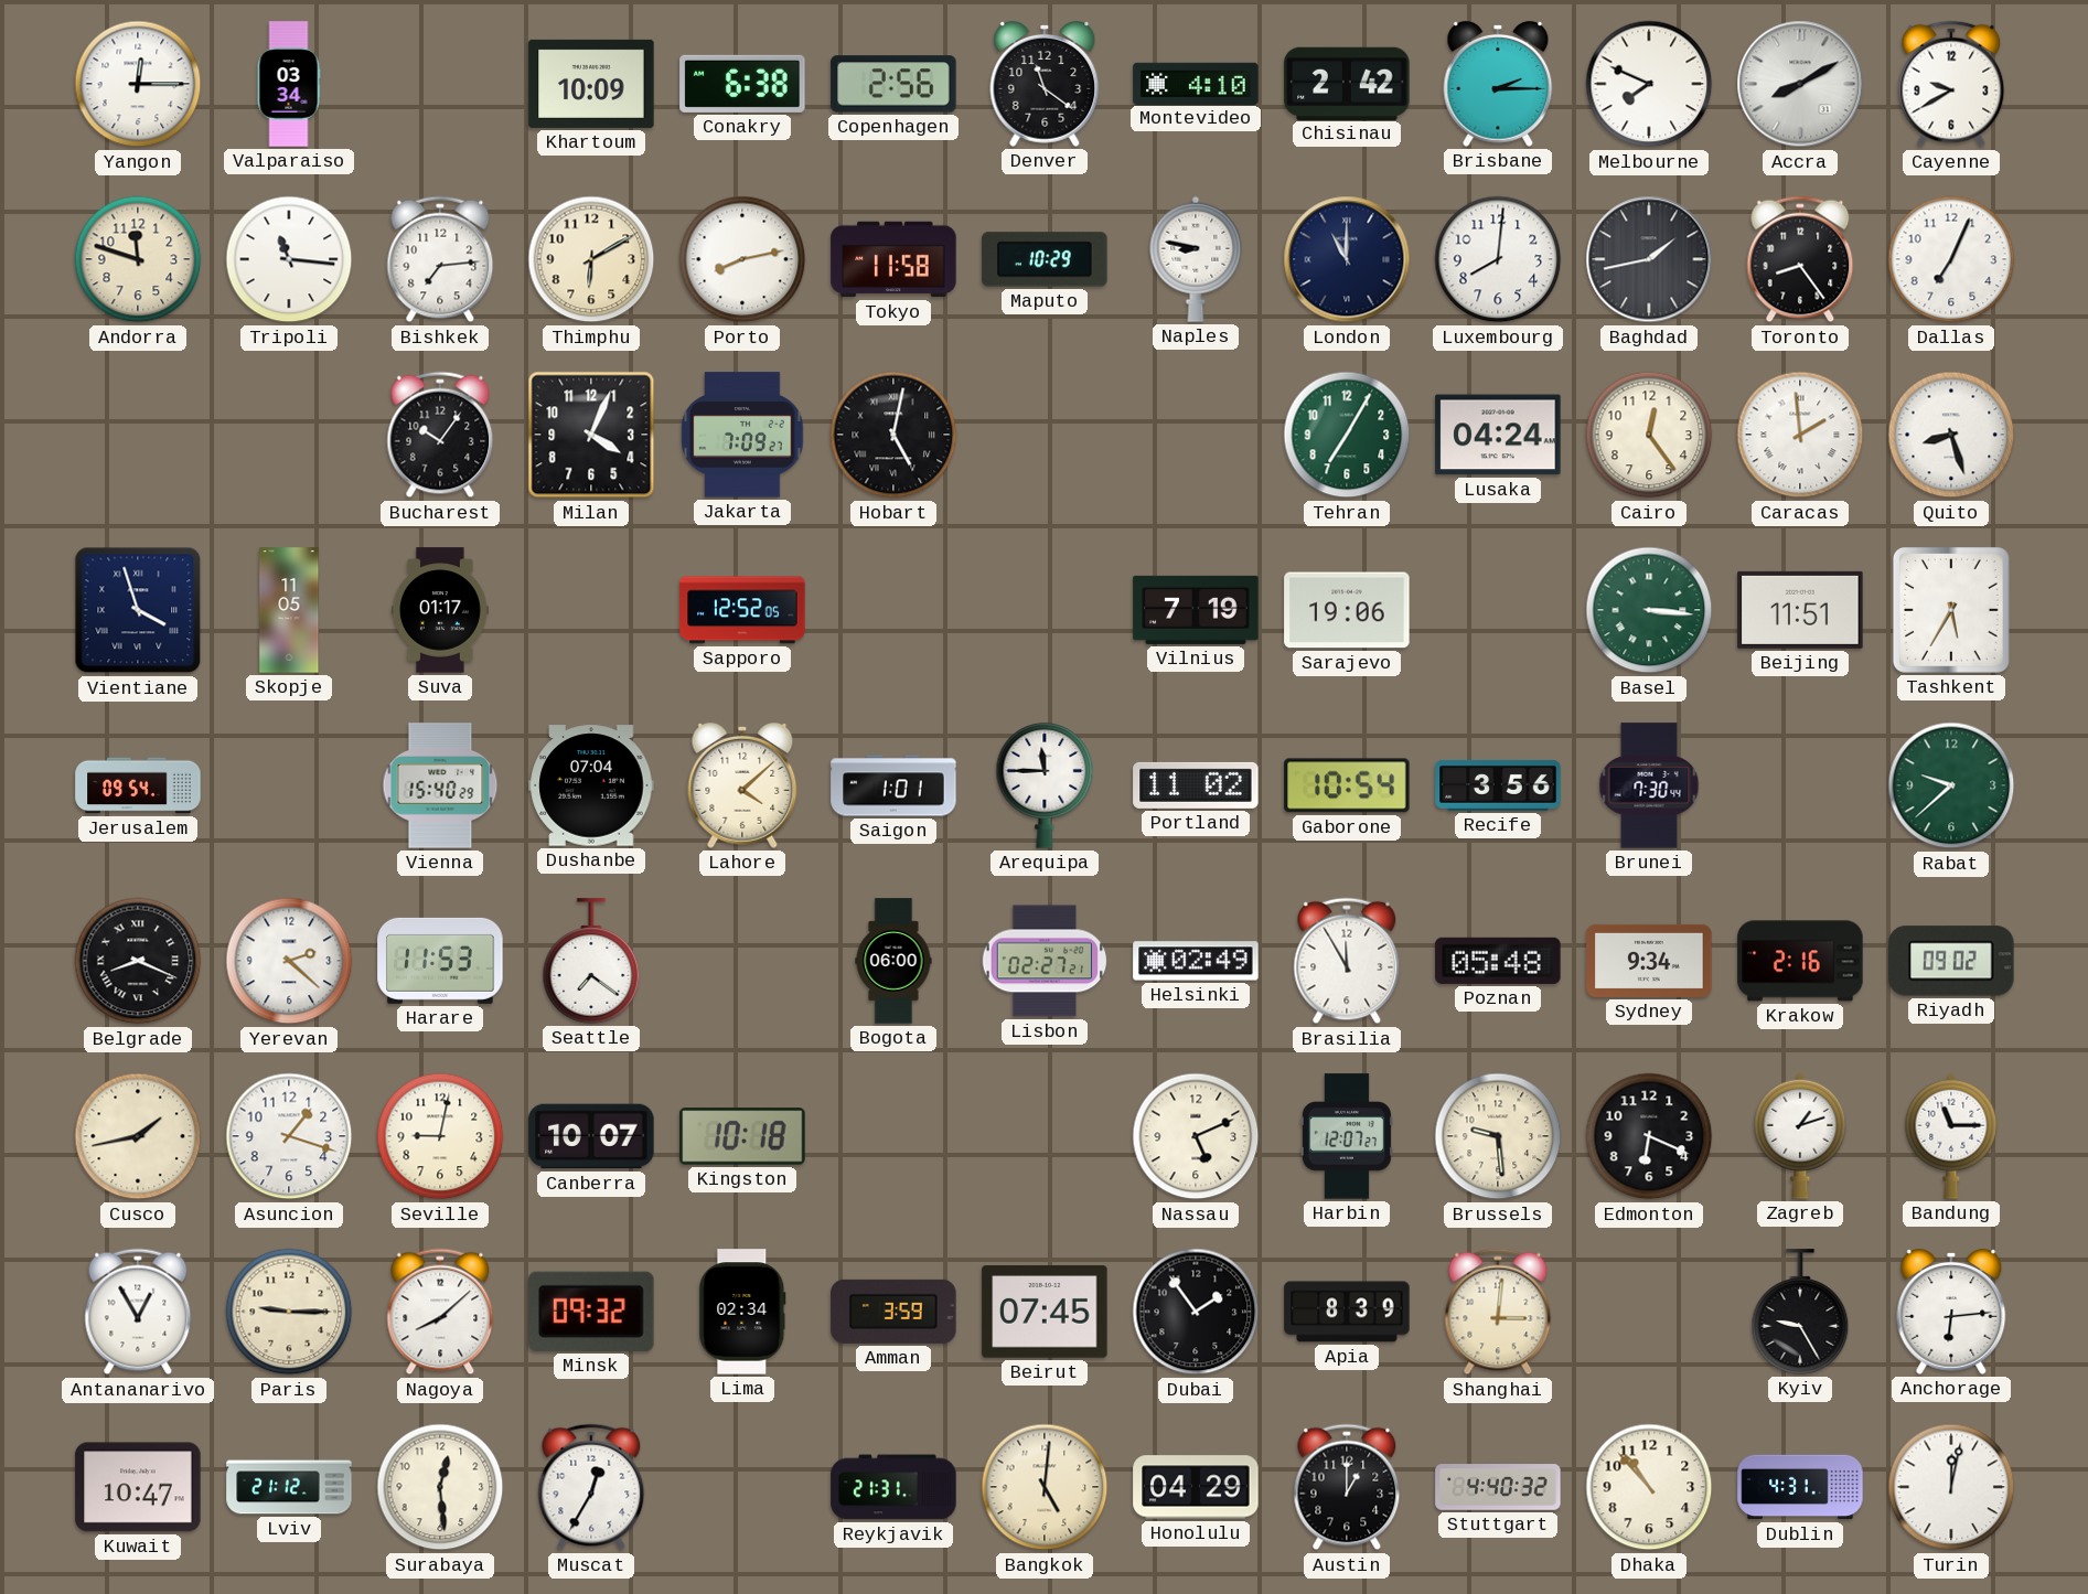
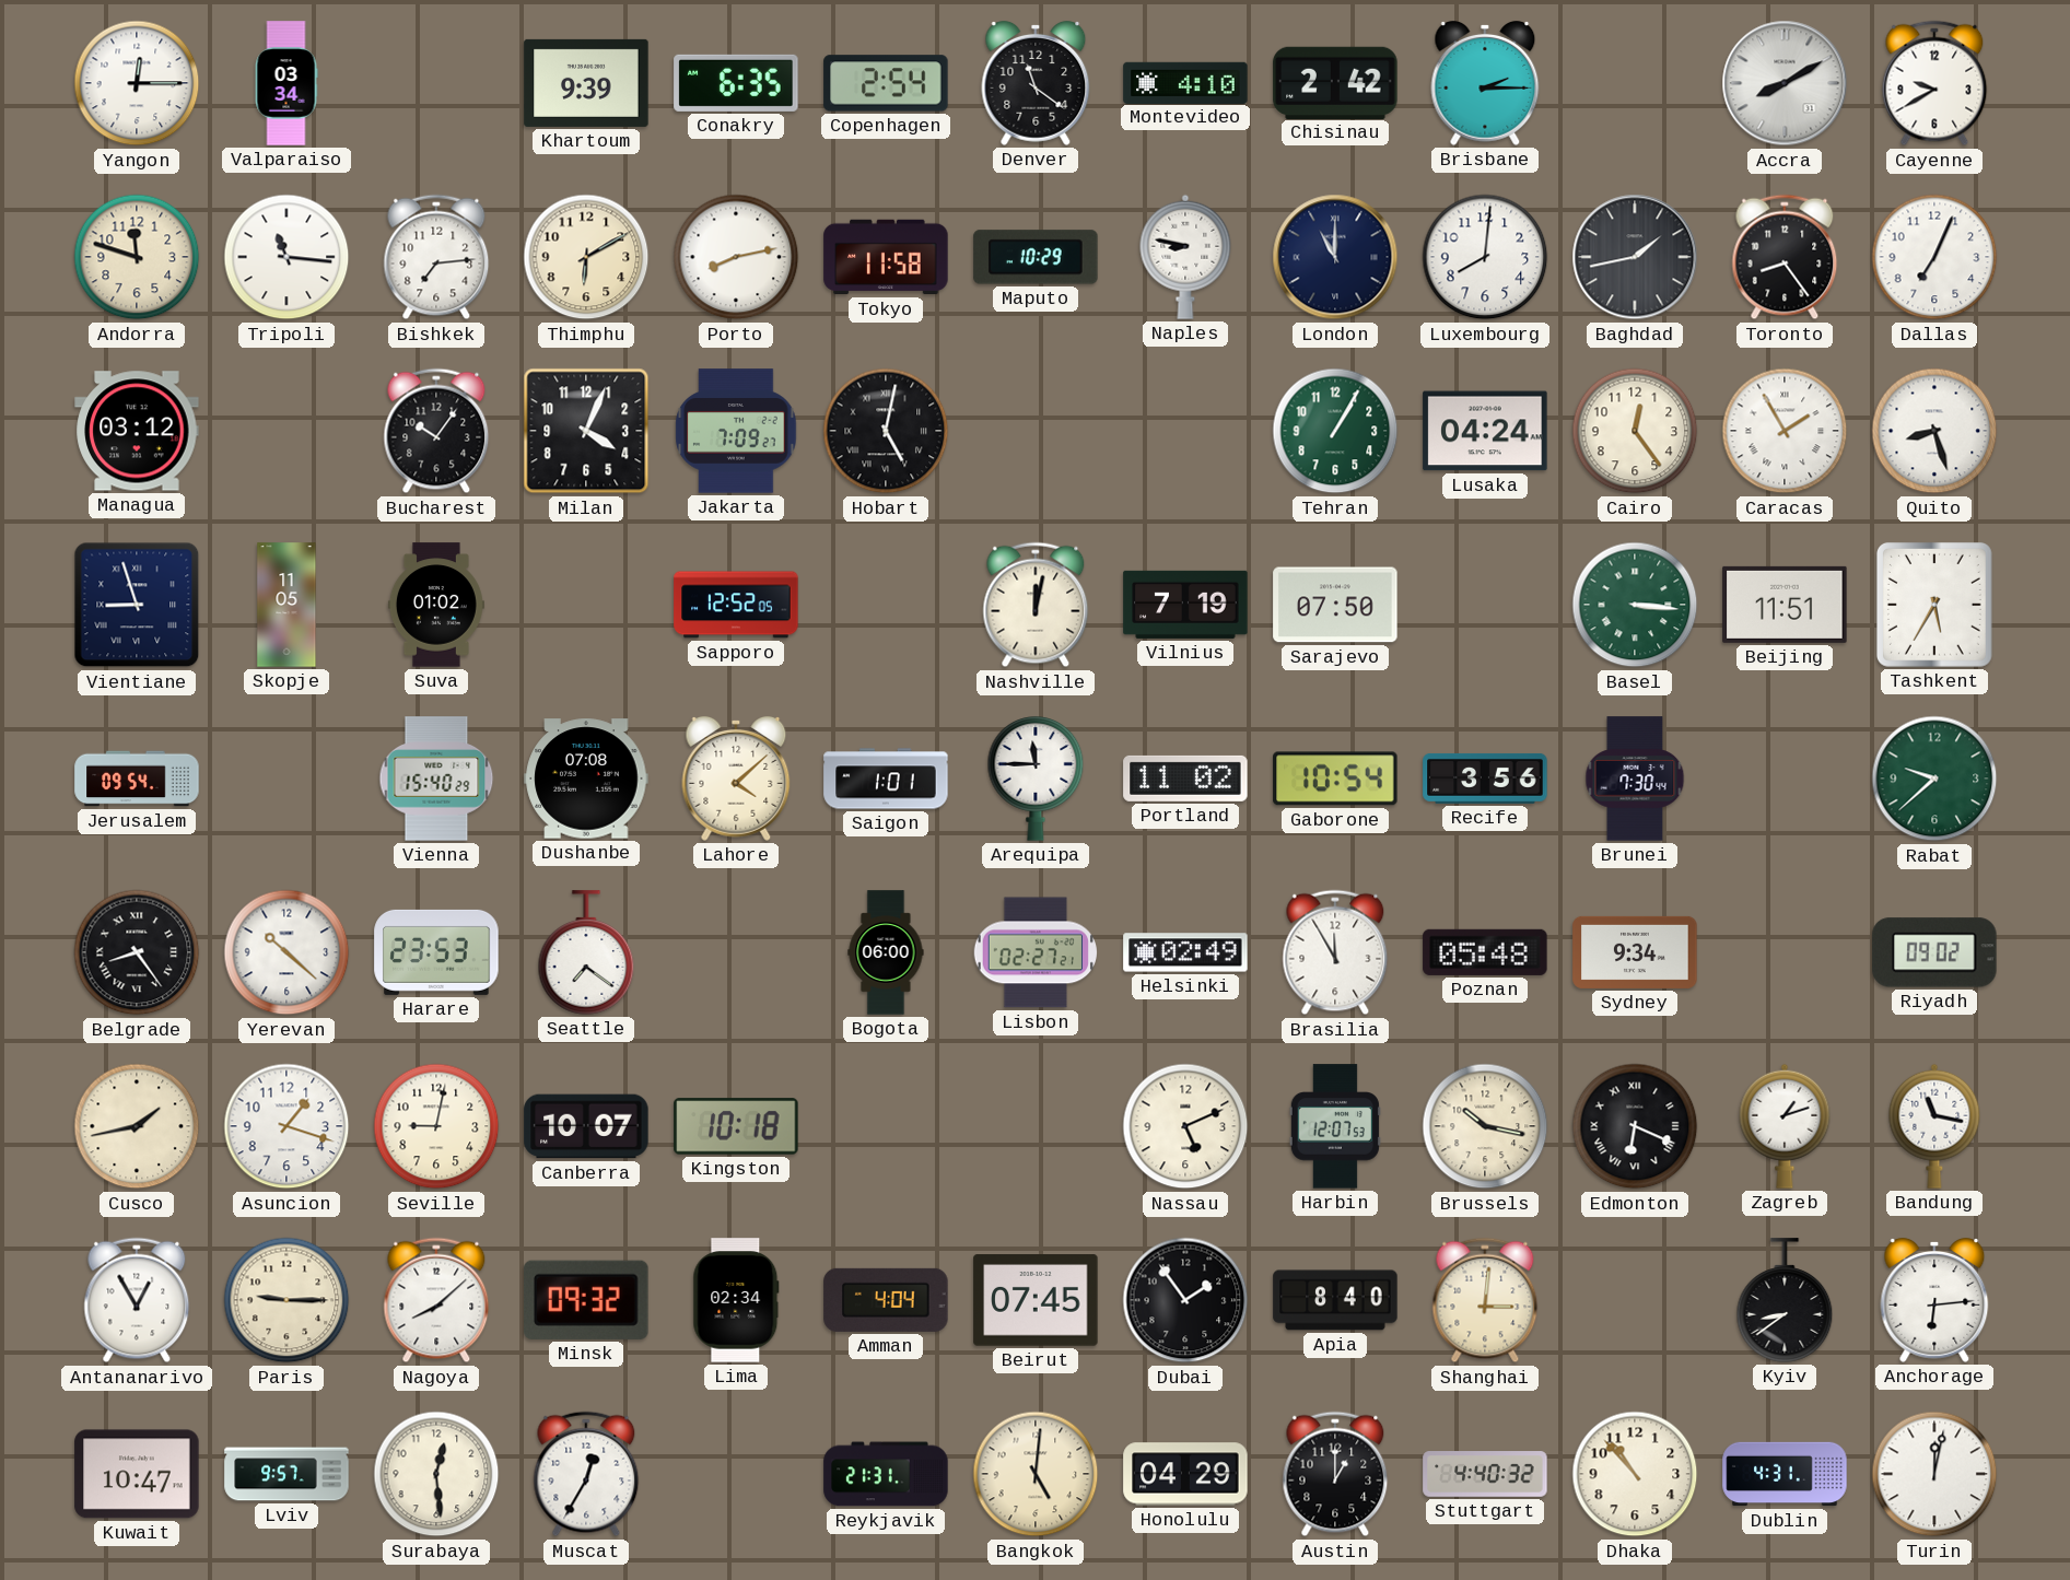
Khartoum: 10:09 -> 9:39
Conakry: 6:38 -> 6:35
Copenhagen: 2:56 -> 2:54
Melbourne: 7:49 -> none
Managua: none -> 03:12
Tehran: 7:05 -> 1:05
Caracas: 1:59 -> 1:55
Vientiane: 3:57 -> 8:57
Suva: 01:17 -> 01:02
Nashville: none -> 12:02
Sarajevo: 19:06 -> 07:50
Dushanbe: 07:04 -> 07:08
Belgrade: 8:19 -> 8:24
Yerevan: 2:22 -> 10:22
Harare: 11:53 -> 23:53
Krakow: 2:16 -> none
Harbin: 12:07:27 -> 12:07:53
Brussels: 9:29 -> 10:17
Edmonton numerals: Arabic -> Roman
Bandung: 11:15 -> 11:17
Amman: 3:59 -> 4:04
Apia: 8:39 -> 8:40
Kyiv: 9:25 -> 8:39
Lviv: 21:12 -> 9:57
